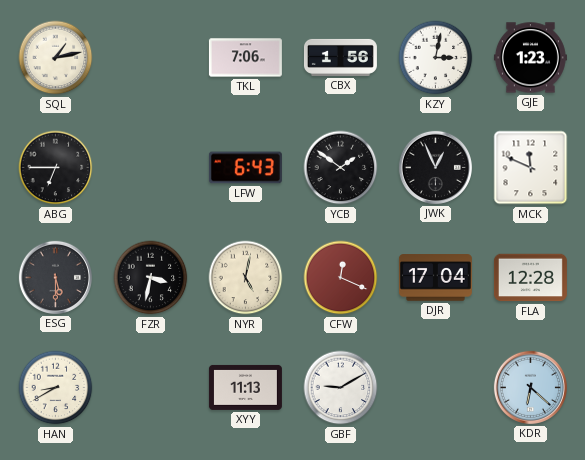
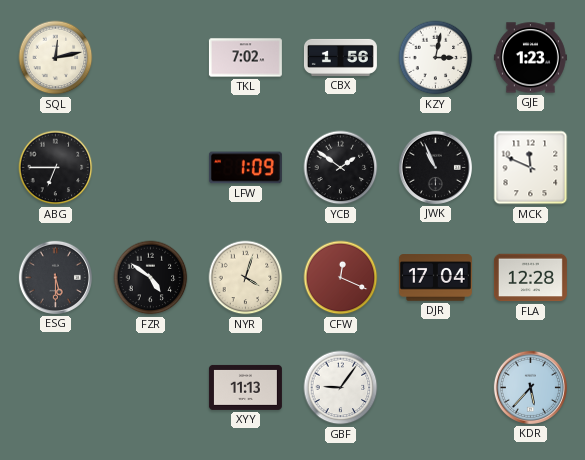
SQL: 1:13 -> 12:13
TKL: 7:06 -> 7:02
LFW: 6:43 -> 1:09
JWK: 12:56 -> 10:56
FZR: 3:32 -> 4:51
NYR: 5:02 -> 4:03
HAN: 8:40 -> none
GBF: 9:10 -> 9:06
KDR: 6:22 -> 5:37
